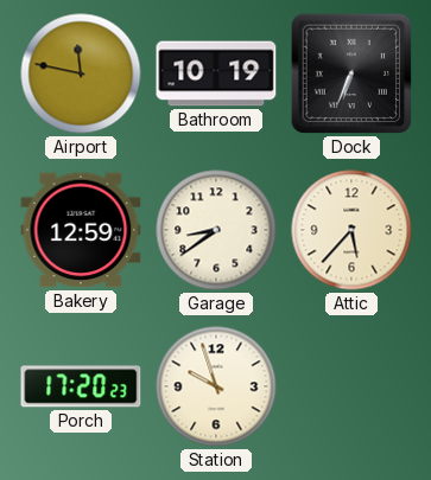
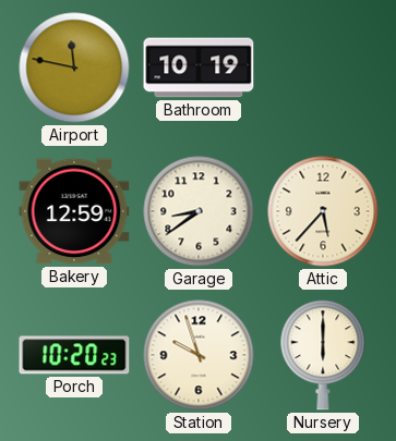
Dock: 6:34 -> none
Porch: 17:20 -> 10:20
Nursery: none -> 6:00
